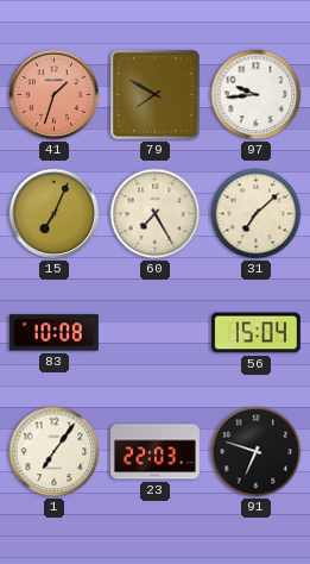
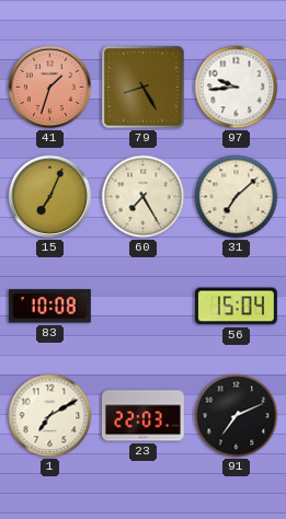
79: 7:50 -> 8:25
1: 7:06 -> 7:10
91: 6:48 -> 7:11
